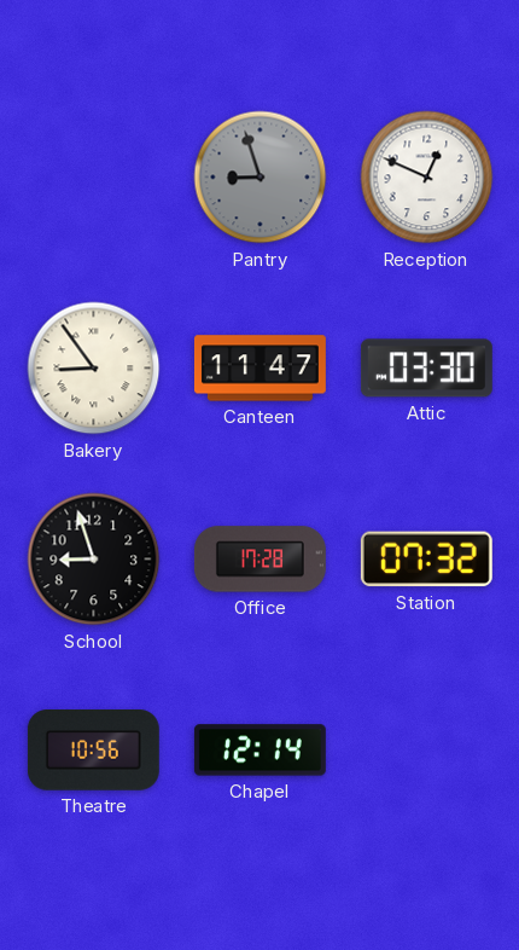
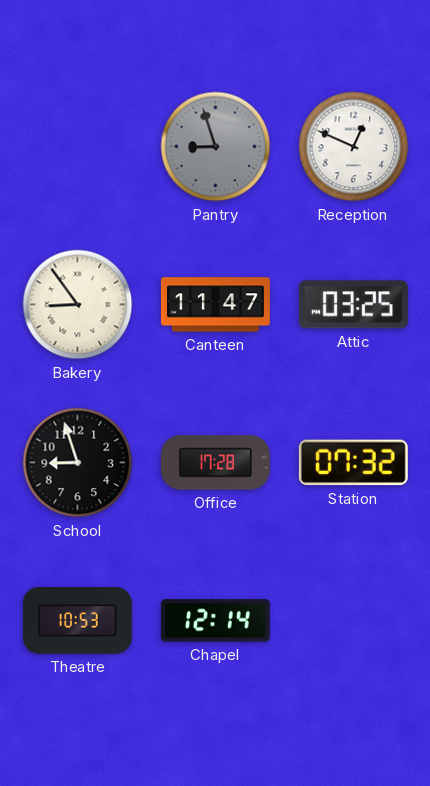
Attic: 03:30 -> 03:25
Theatre: 10:56 -> 10:53
